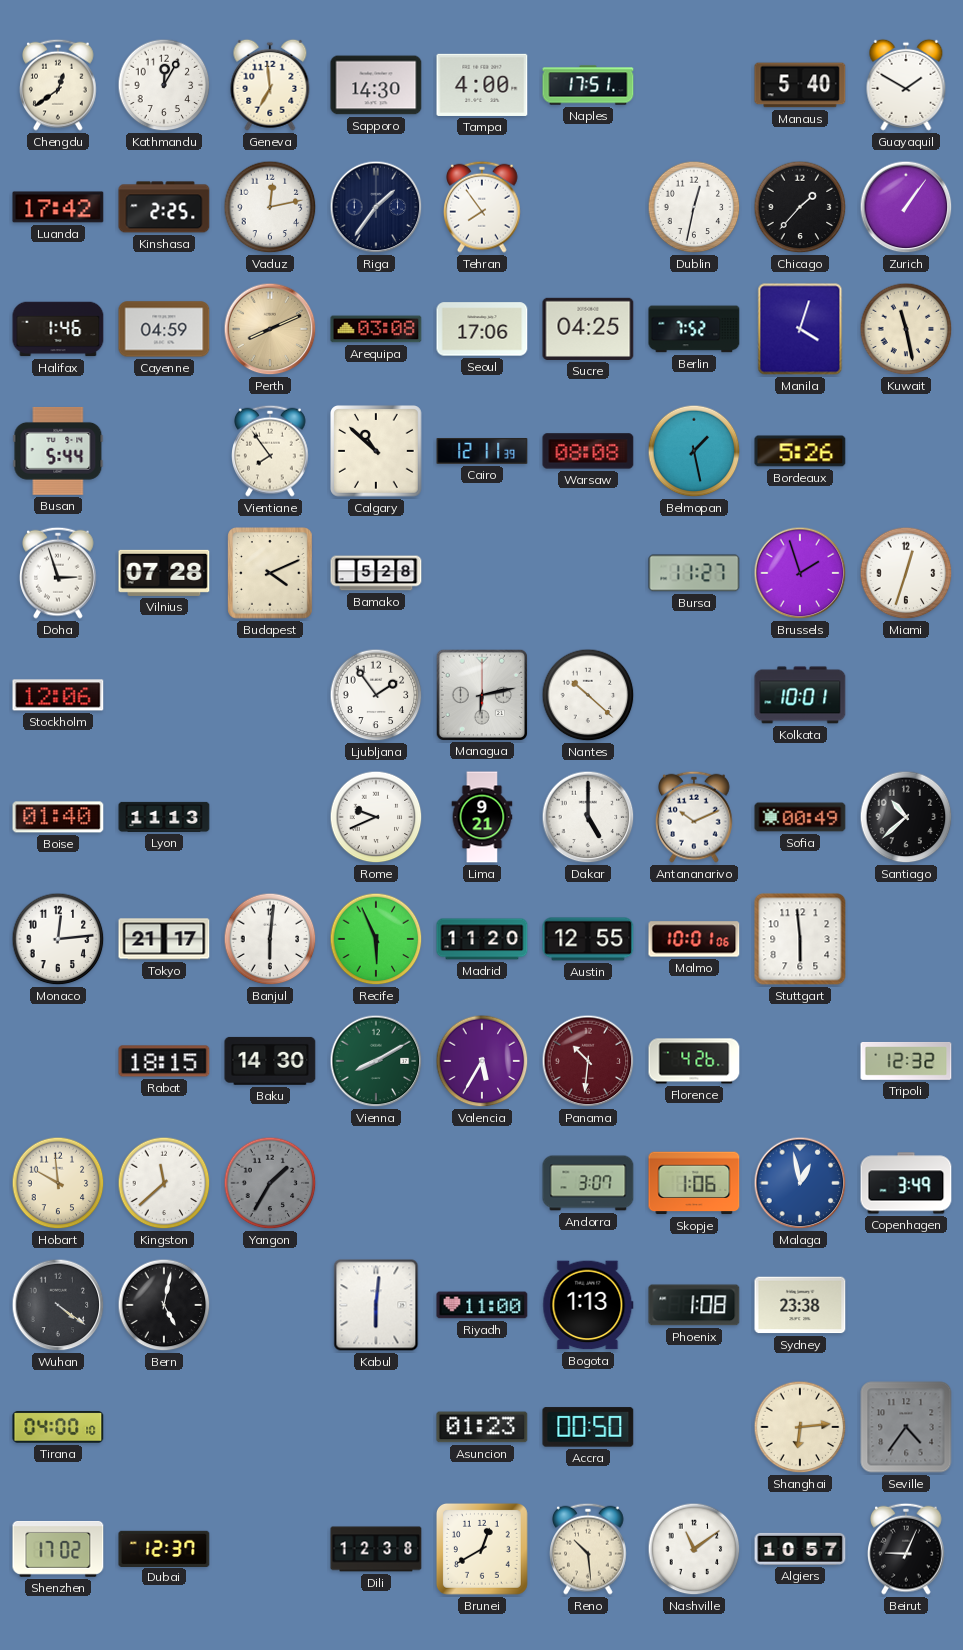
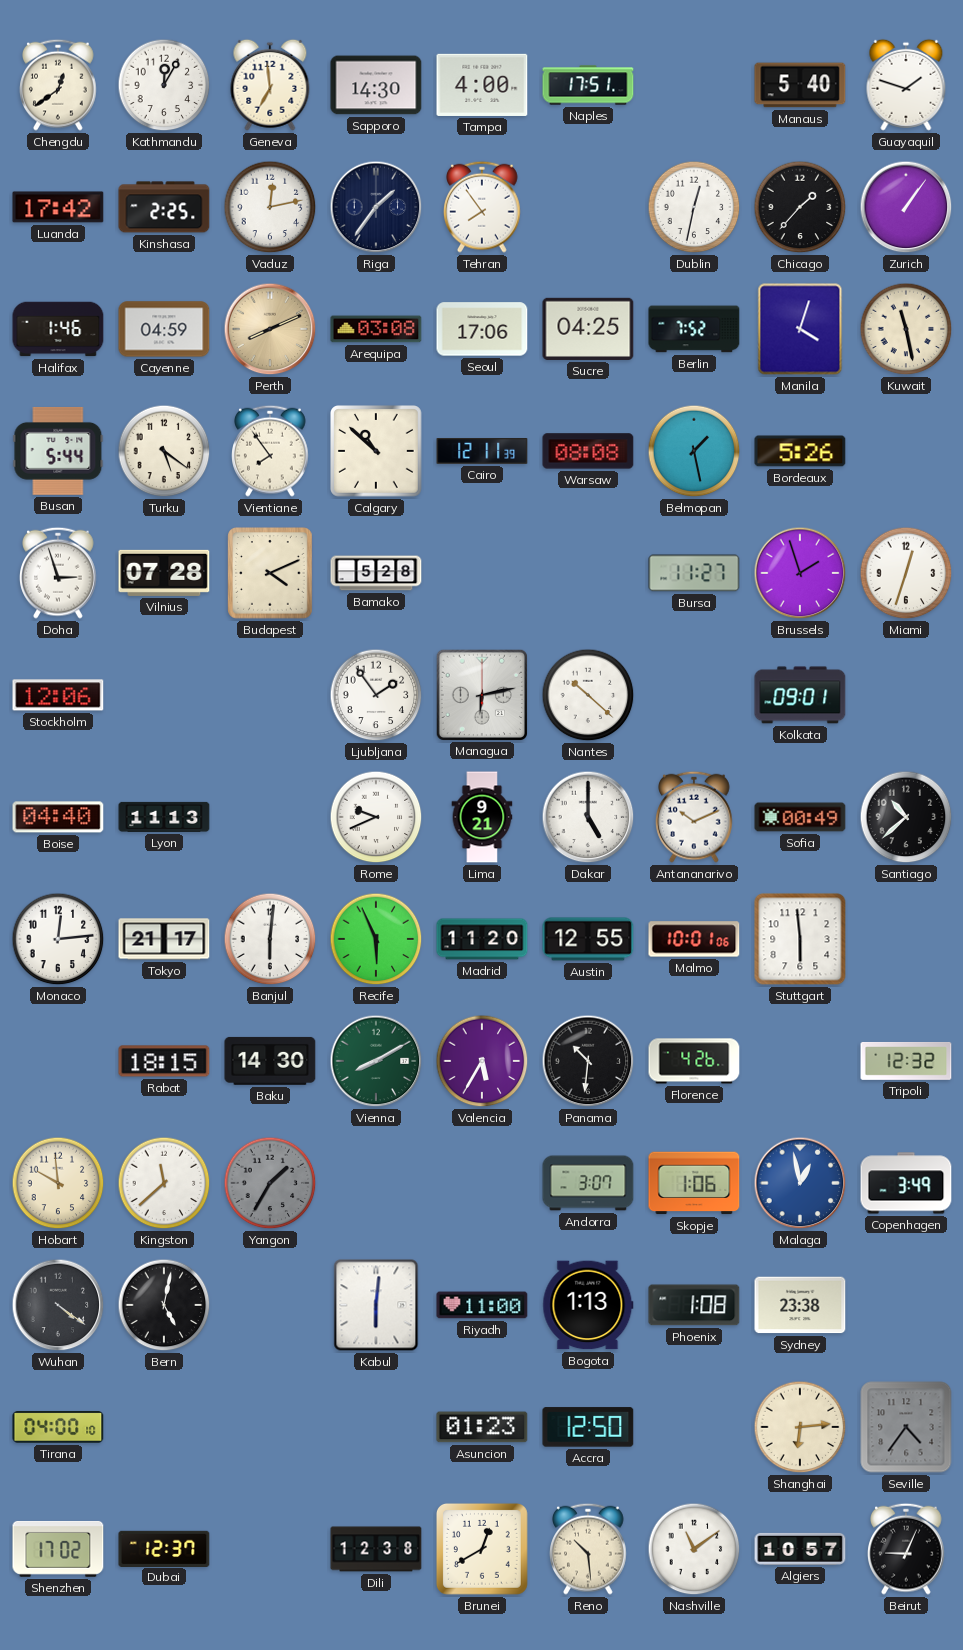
Guayaquil: 1:50 -> 1:48
Turku: none -> 5:21
Kolkata: 10:01 -> 09:01
Boise: 01:40 -> 04:40
Panama dial: burgundy -> black
Accra: 00:50 -> 12:50
